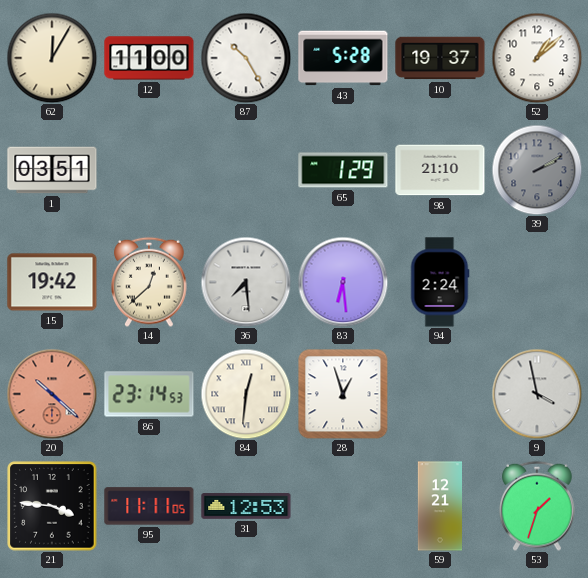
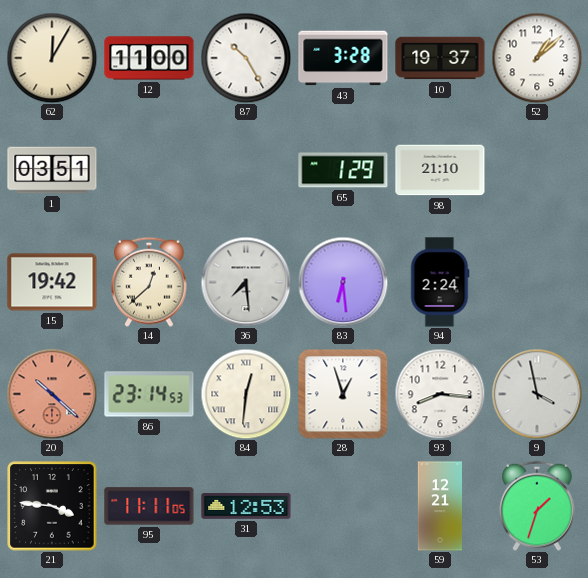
43: 5:28 -> 3:28
39: 2:10 -> none
93: none -> 8:16
